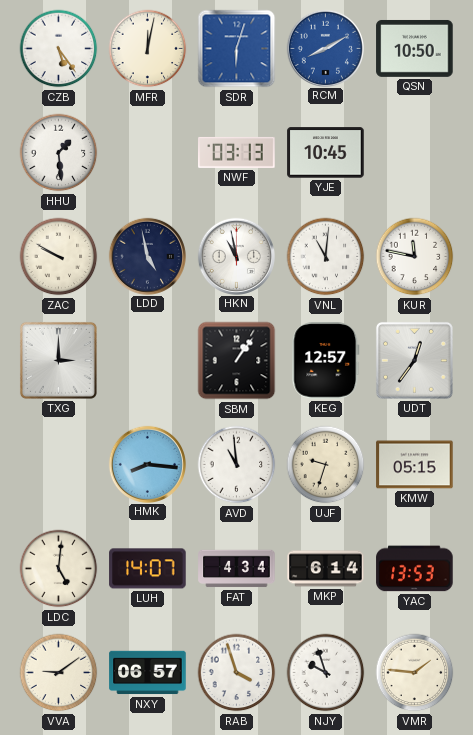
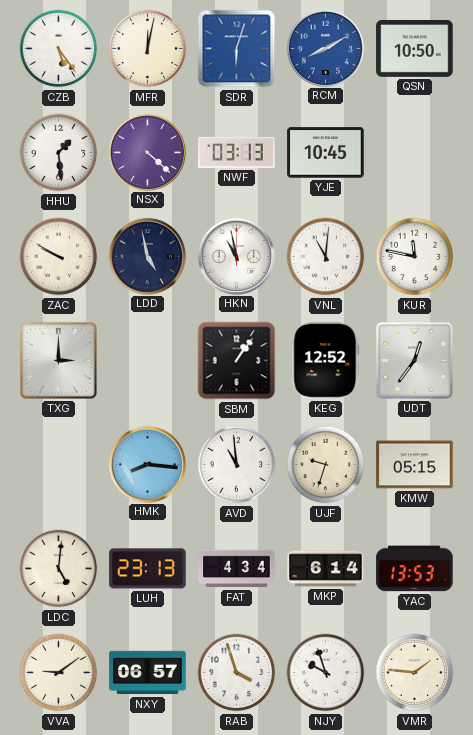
NSX: none -> 4:22
KEG: 12:57 -> 12:52
LUH: 14:07 -> 23:13
